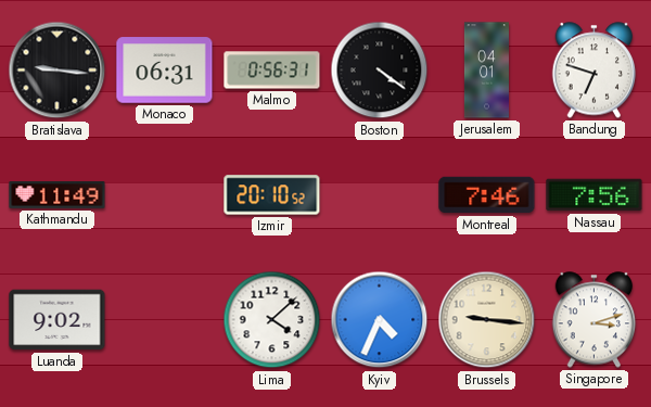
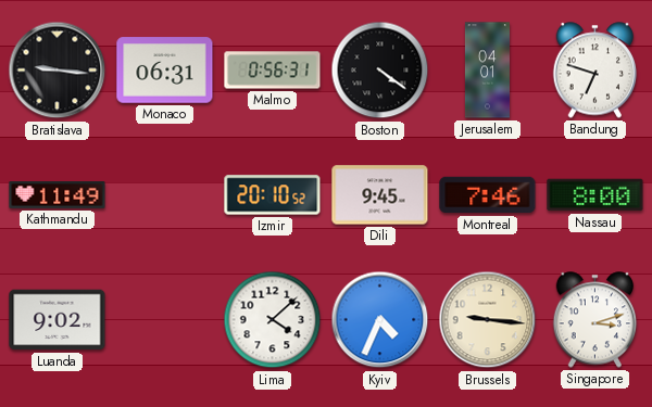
Dili: none -> 9:45
Nassau: 7:56 -> 8:00
